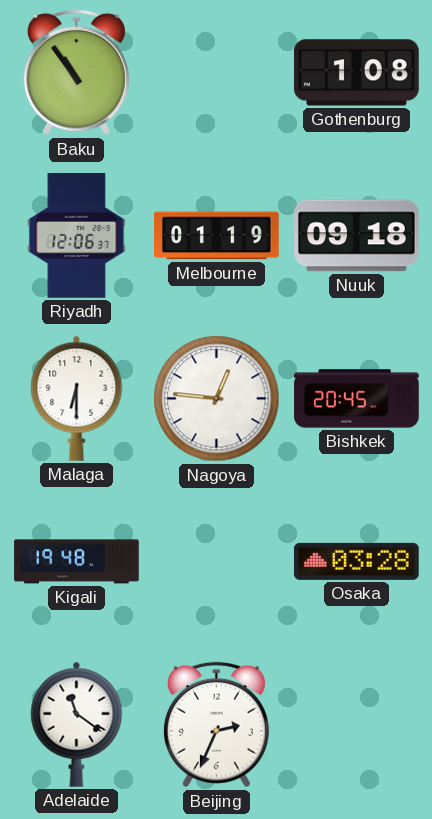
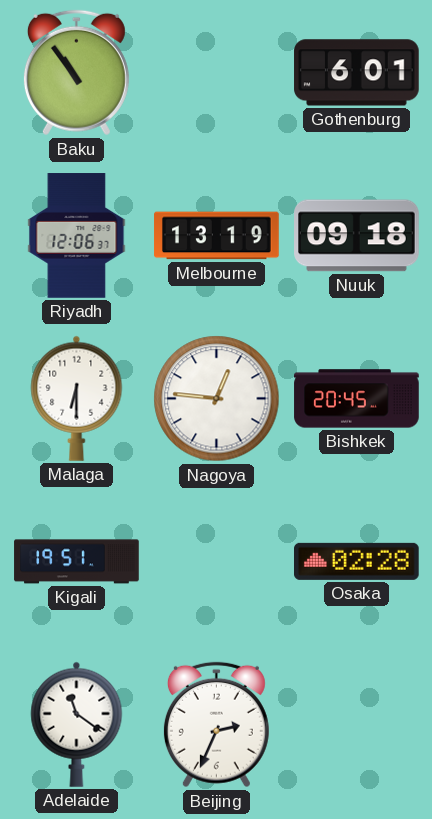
Gothenburg: 1:08 -> 6:01
Melbourne: 01:19 -> 13:19
Kigali: 19:48 -> 19:51
Osaka: 03:28 -> 02:28
